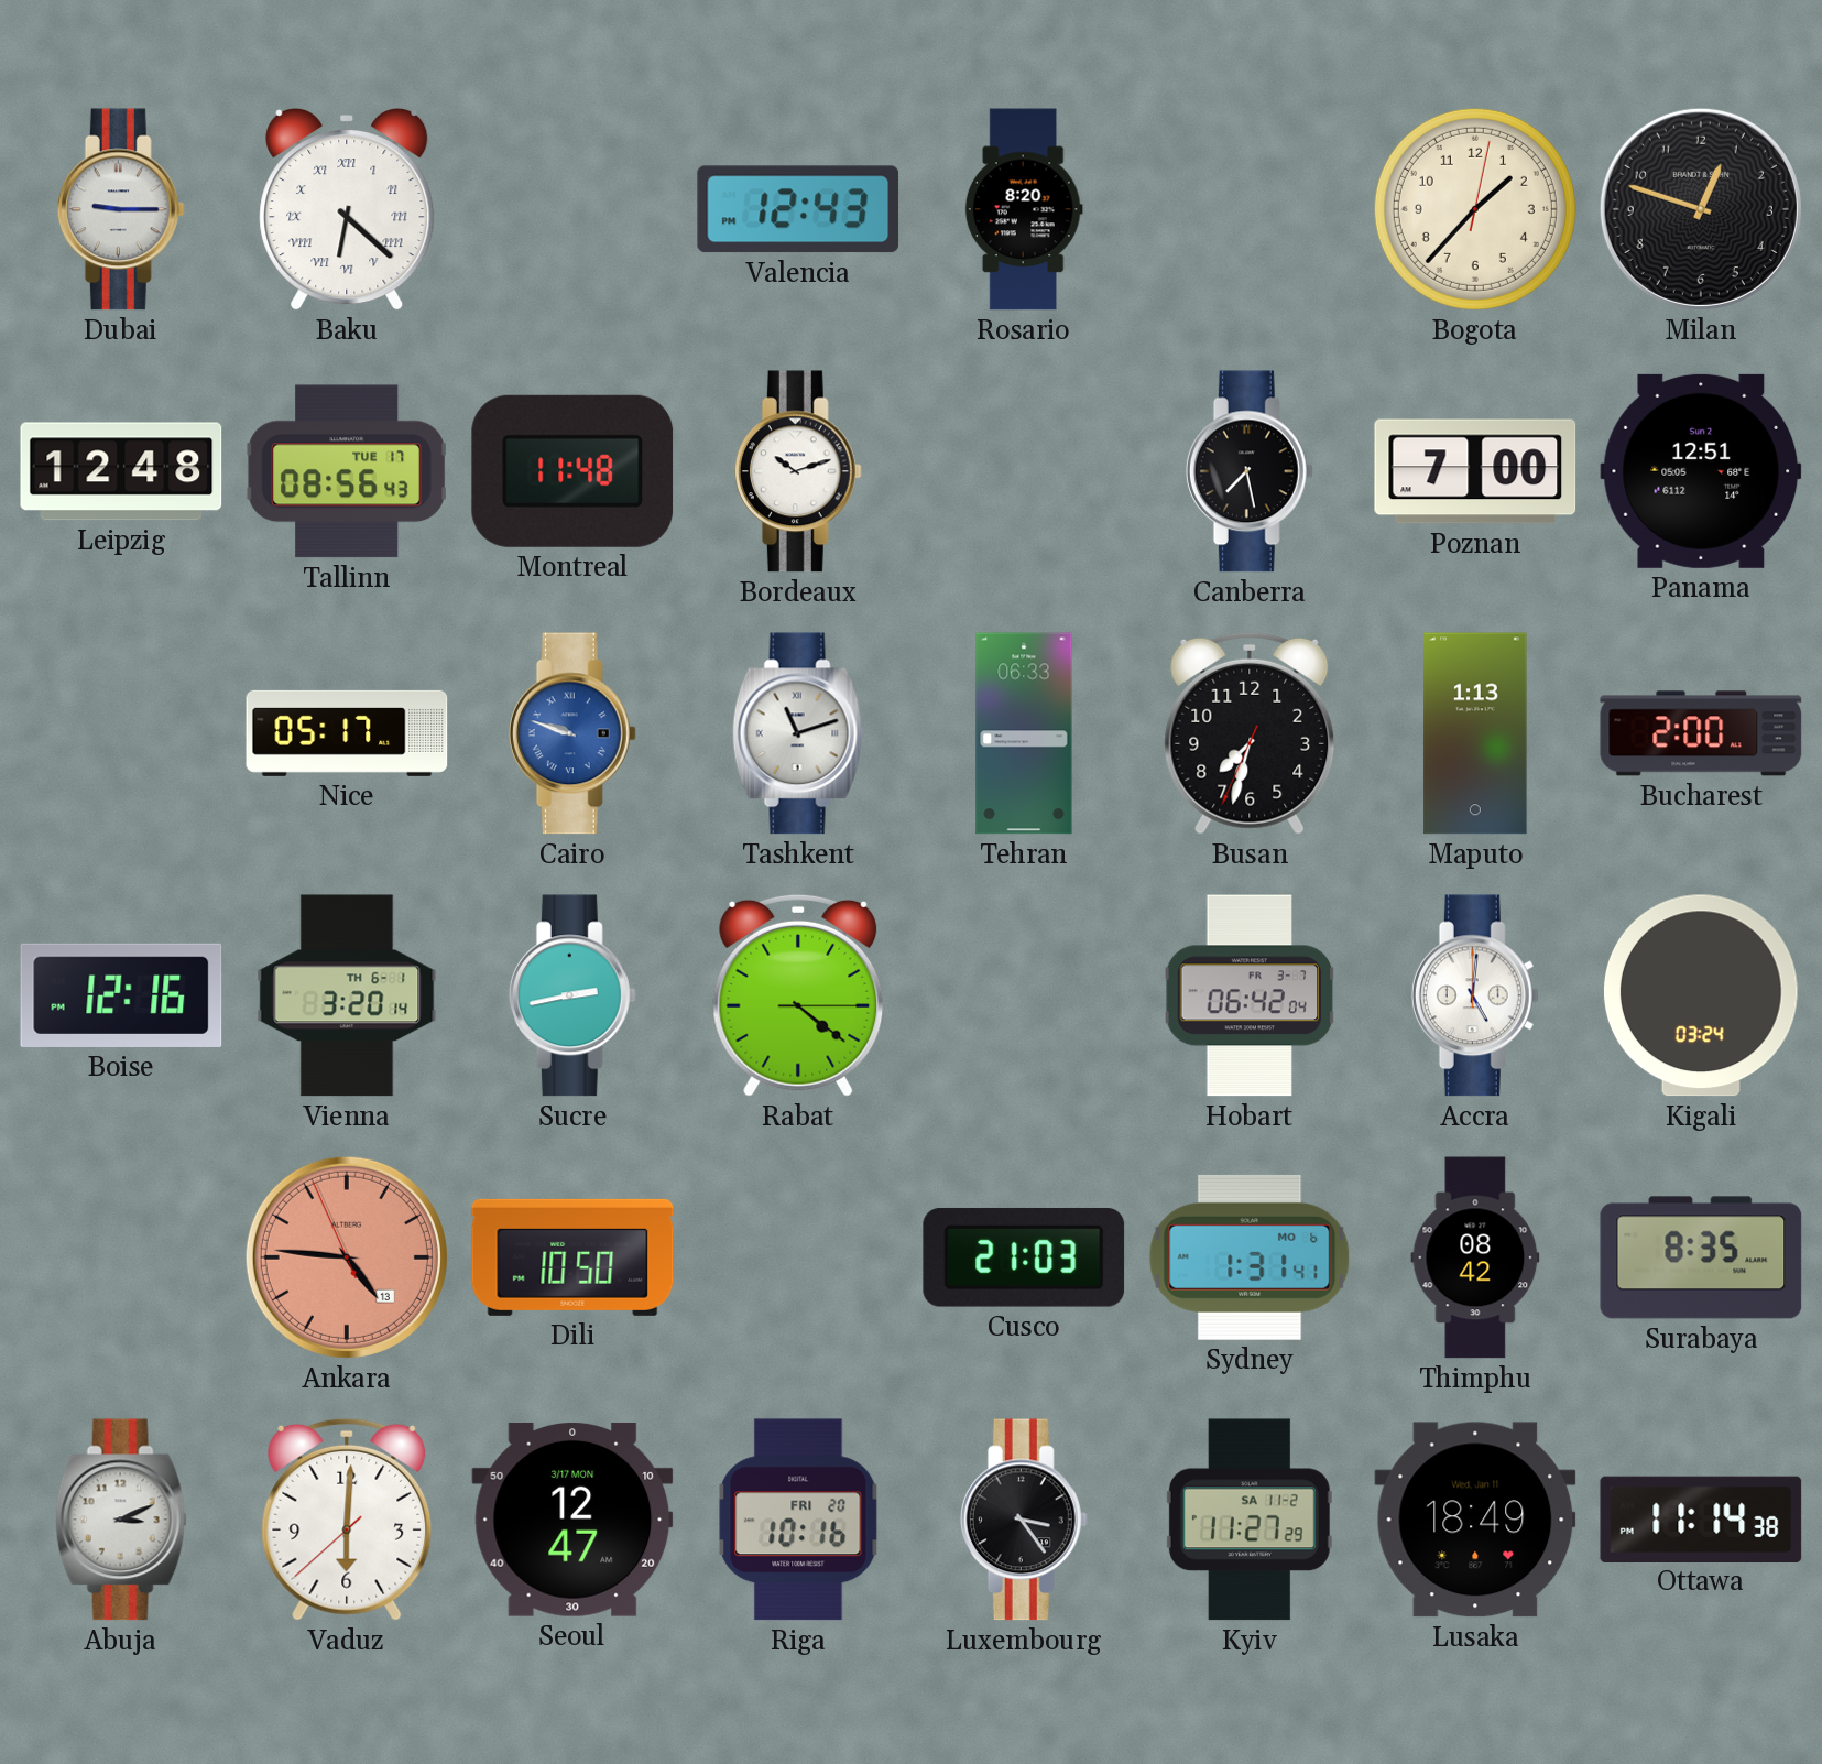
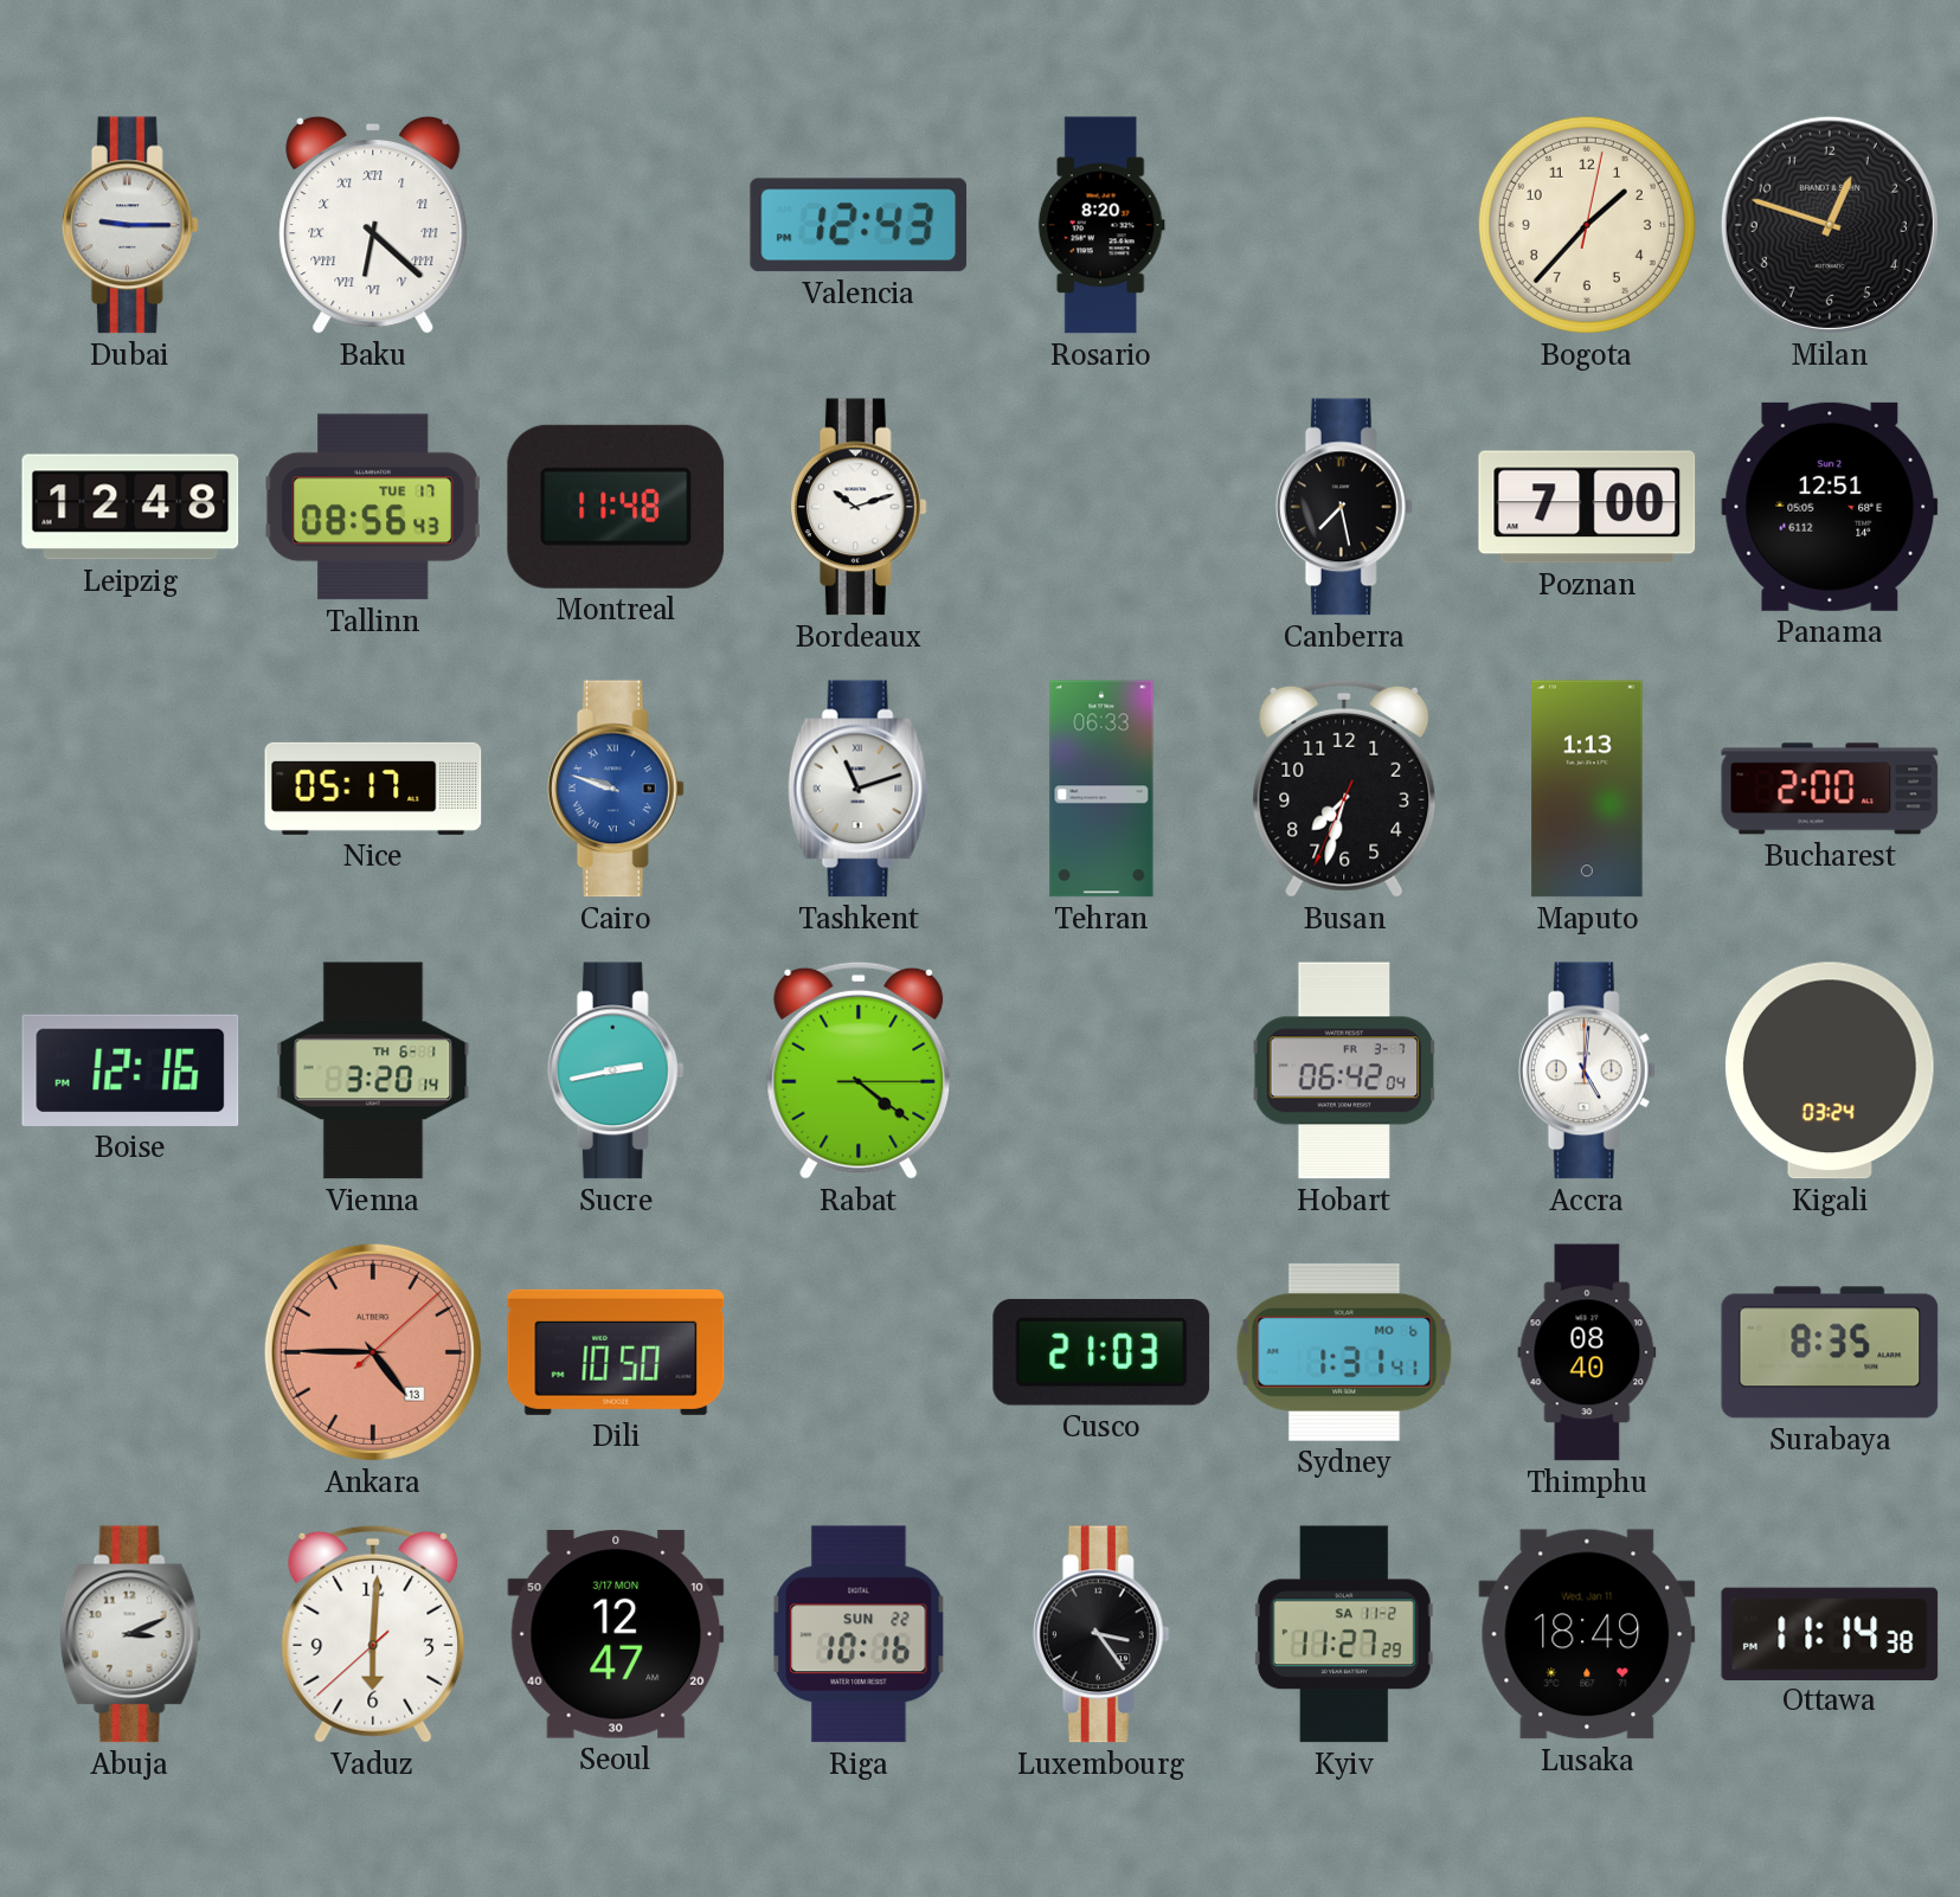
Ankara: 4:45:56 -> 4:45:08
Thimphu: 08:42 -> 08:40
Riga date: FRI 20 -> SUN 22
